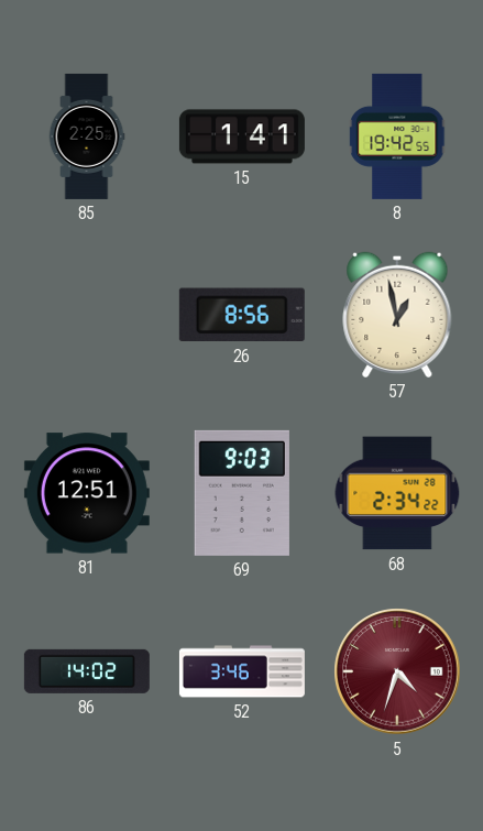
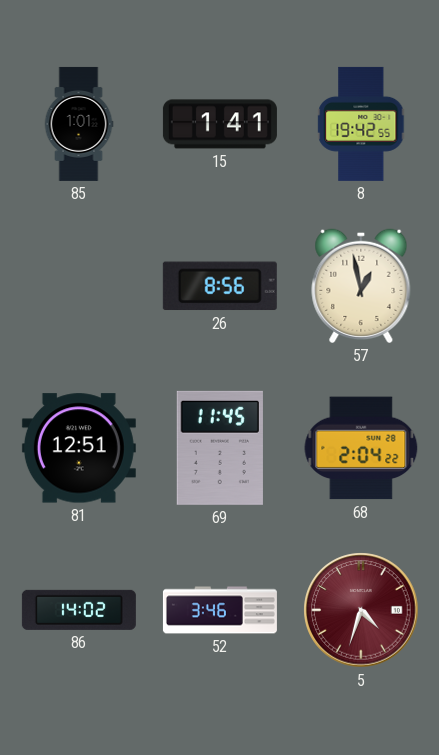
85: 2:25 -> 1:01
69: 9:03 -> 11:45
68: 2:34 -> 2:04
